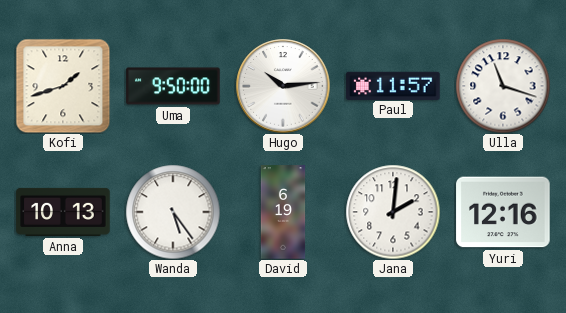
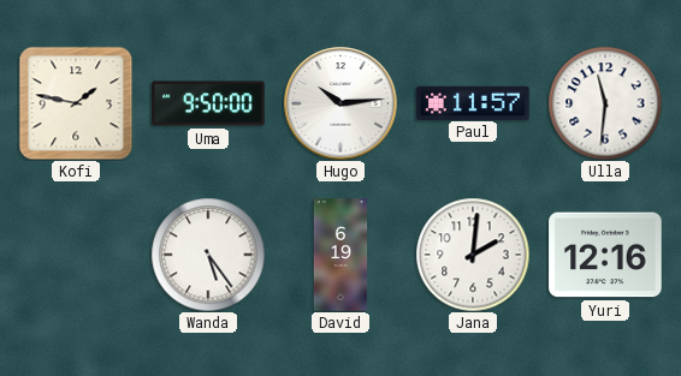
Kofi: 1:42 -> 1:47
Ulla: 11:18 -> 11:31
Anna: 10:13 -> none
